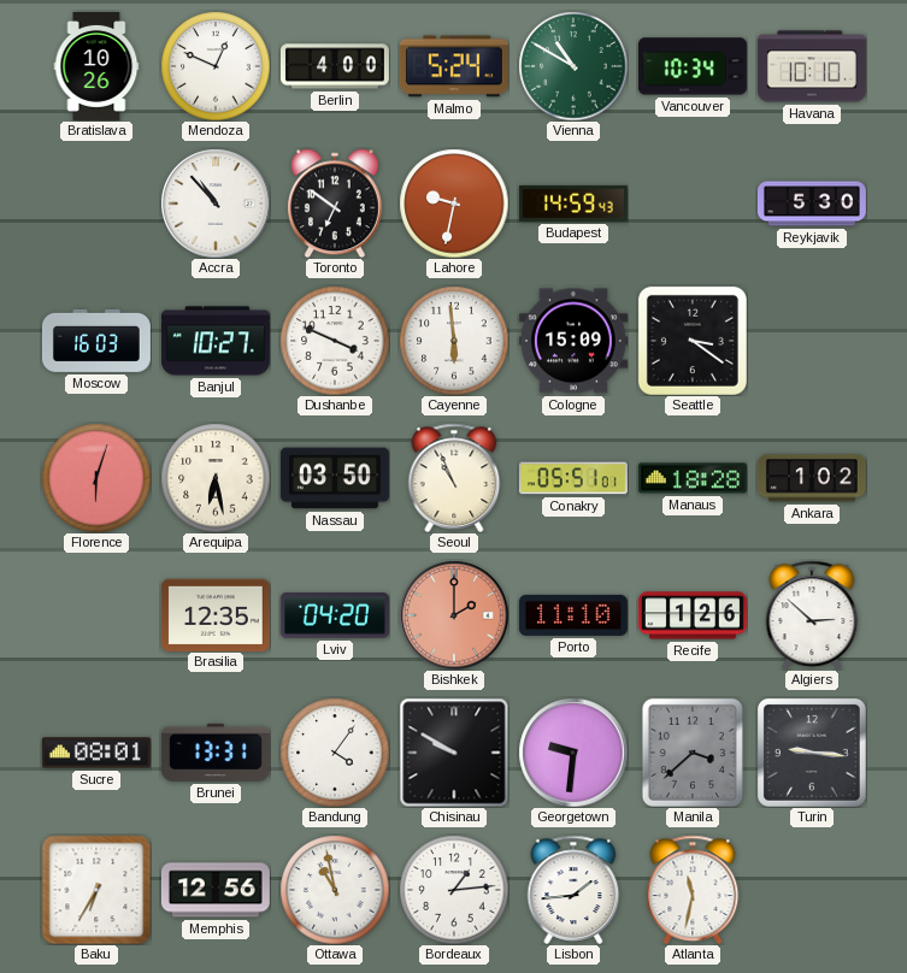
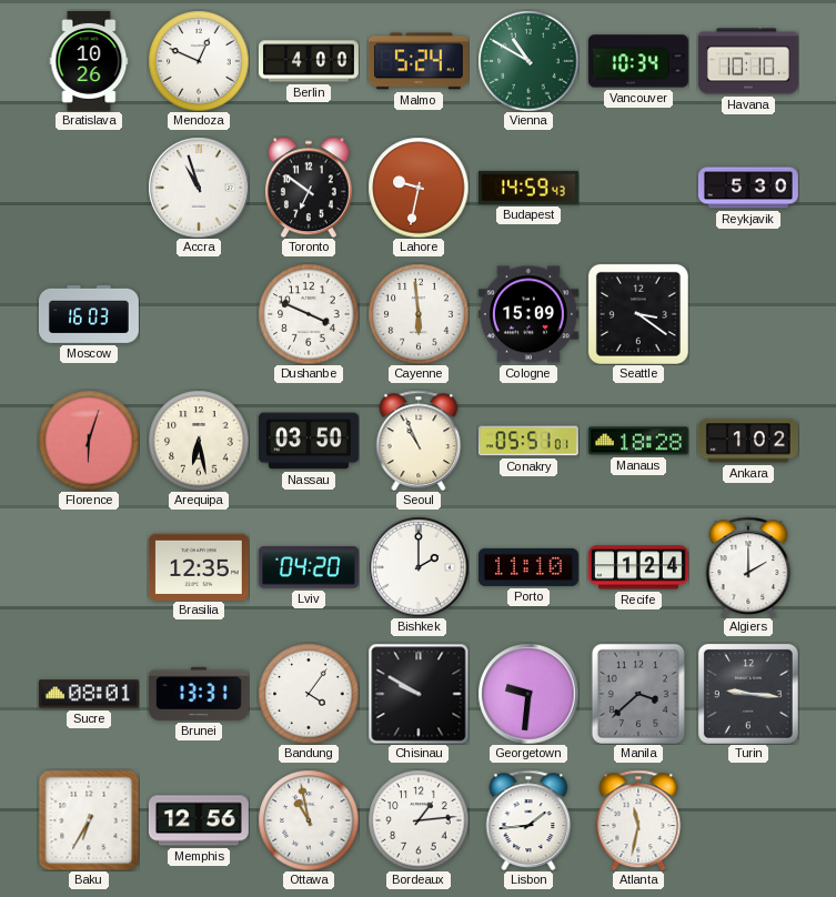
Accra: 10:53 -> 10:57
Banjul: 10:27 -> none
Bishkek dial: salmon -> white
Recife: 1:26 -> 1:24
Algiers: 2:52 -> 2:00
